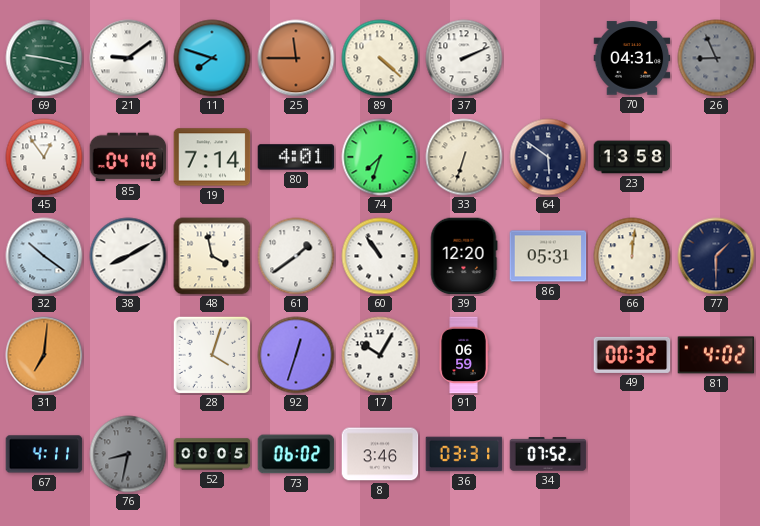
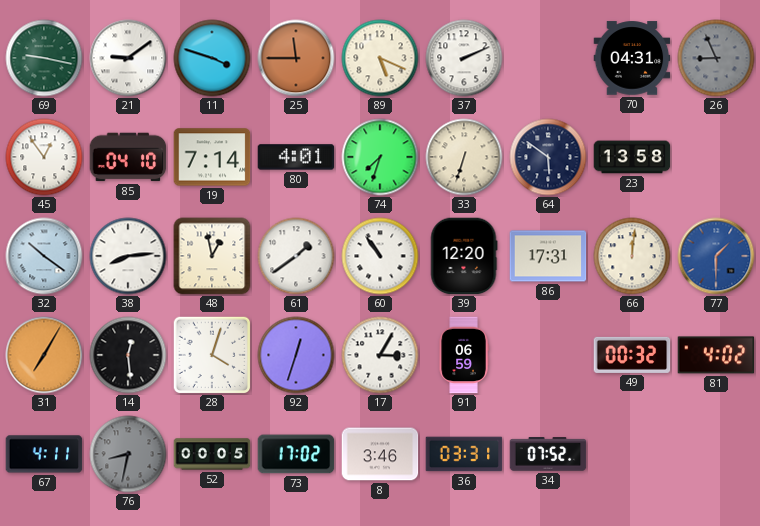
11: 7:48 -> 3:48
89: 4:22 -> 5:19
38: 8:10 -> 8:14
48: 3:58 -> 12:58
86: 05:31 -> 17:31
77 dial: navy -> blue
31: 7:01 -> 7:05
14: none -> 12:29
17: 10:05 -> 3:05
73: 06:02 -> 17:02
